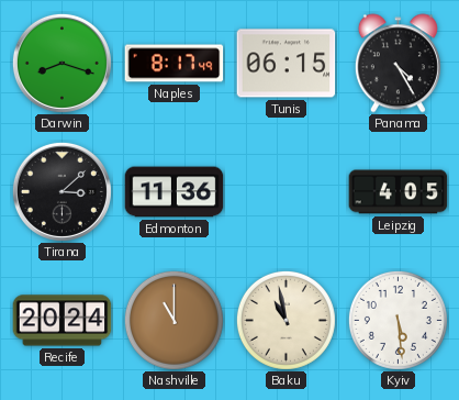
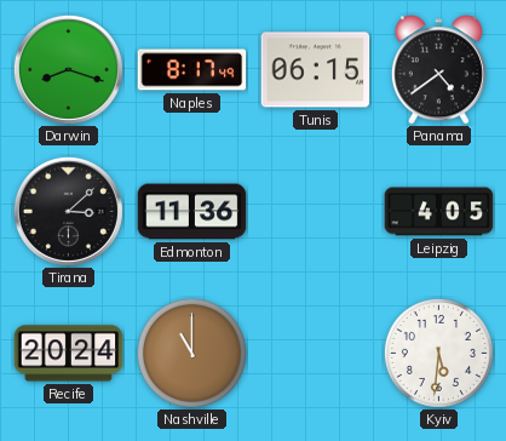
Panama: 4:25 -> 4:39
Baku: 10:58 -> none
Kyiv: 5:29 -> 5:31
